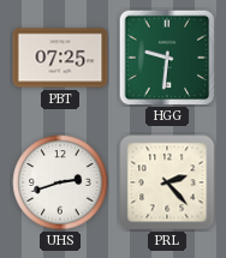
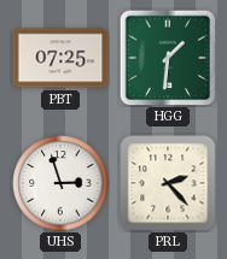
HGG: 9:31 -> 1:31
UHS: 2:42 -> 2:57
